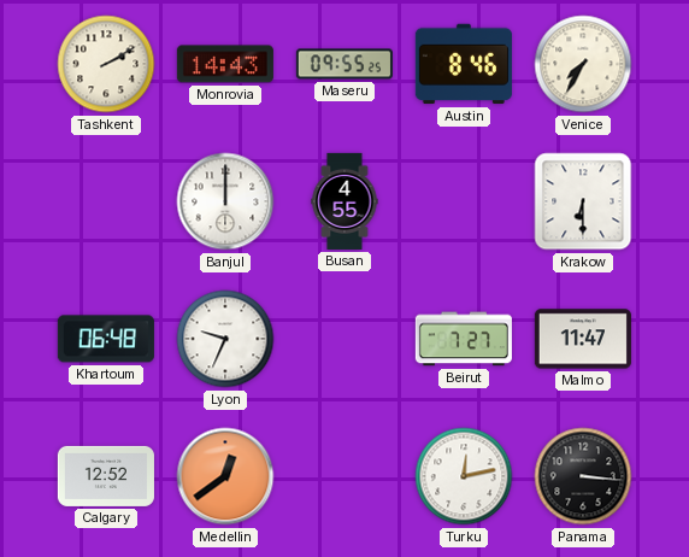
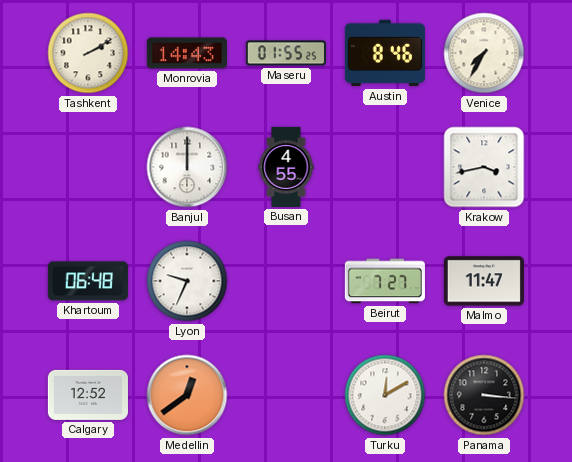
Maseru: 09:55 -> 01:55
Krakow: 6:30 -> 3:43
Turku: 12:13 -> 12:10
